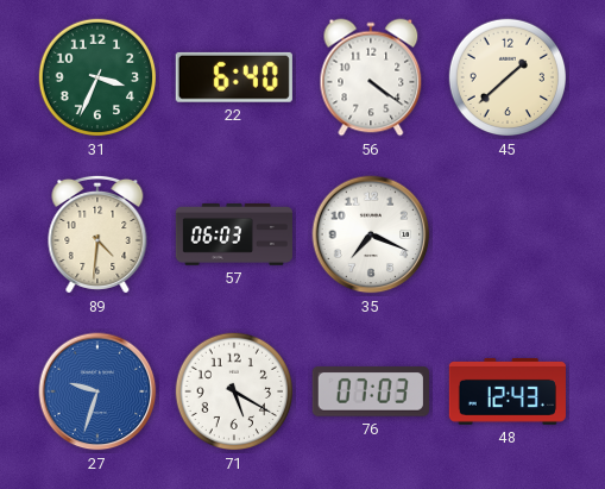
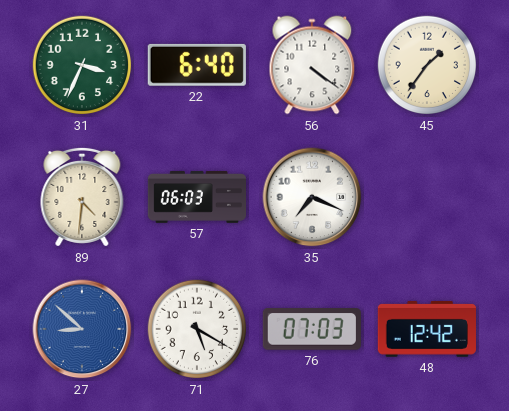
45: 1:38 -> 1:36
27: 9:33 -> 8:52
48: 12:43 -> 12:42
